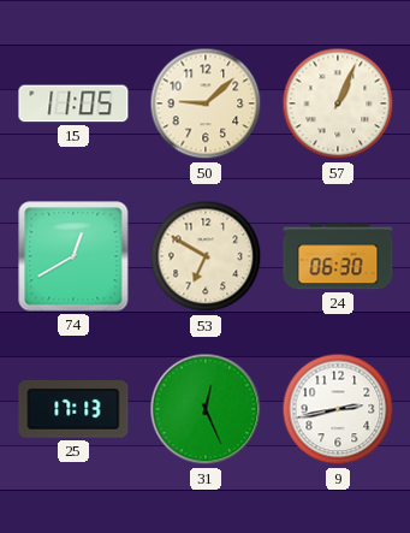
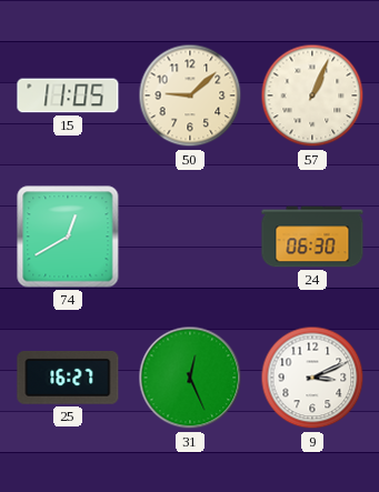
53: 6:50 -> none
25: 17:13 -> 16:27
9: 2:43 -> 3:11
